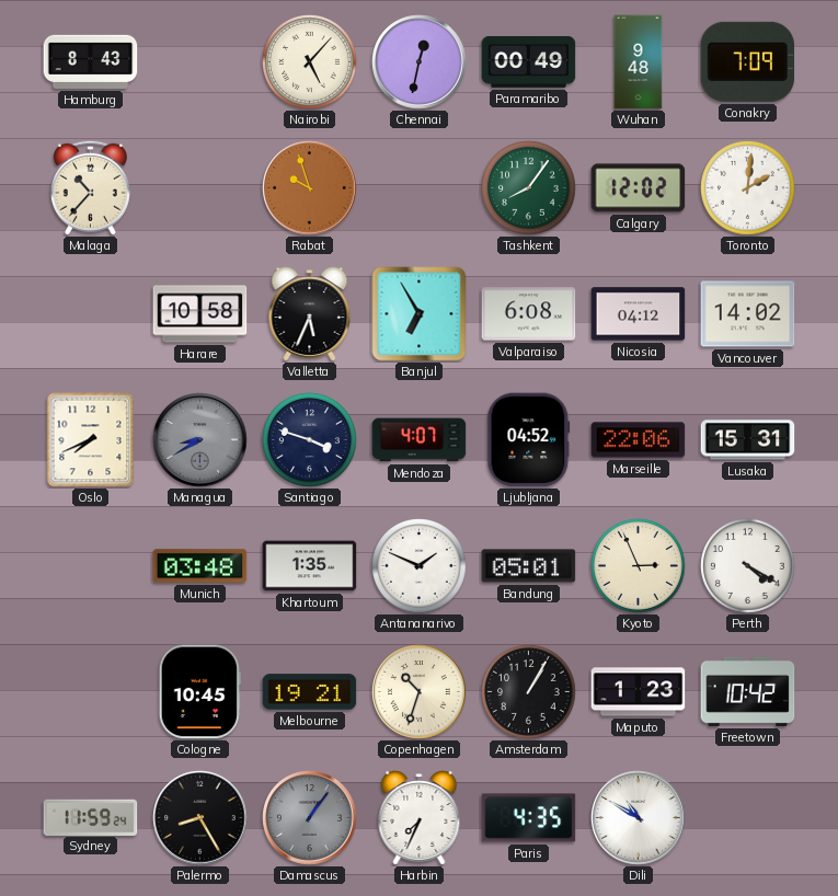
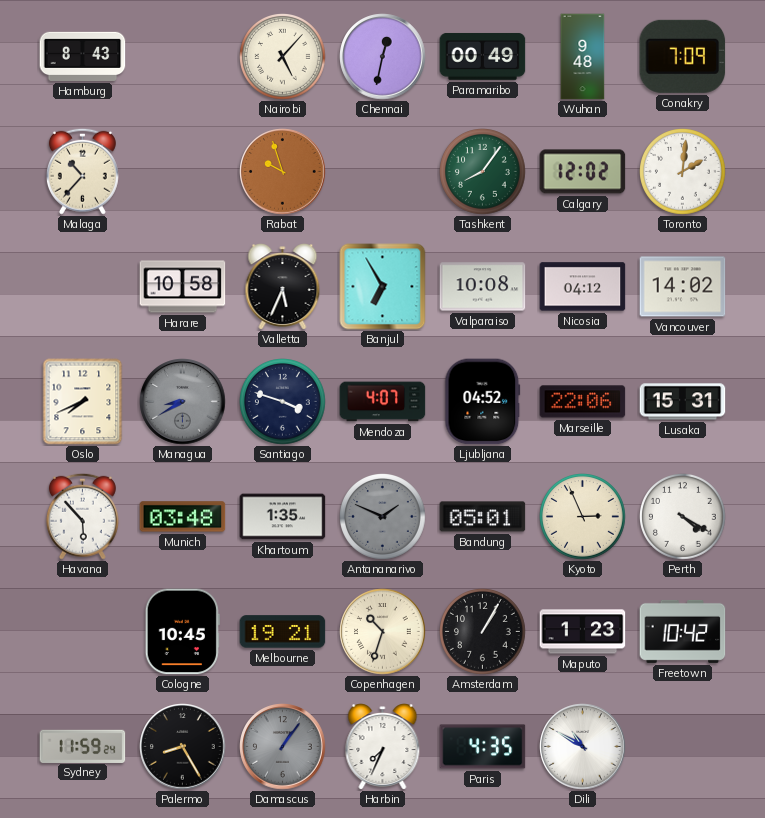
Valparaiso: 6:08 -> 10:08
Havana: none -> 5:53
Antananarivo dial: white -> grey
